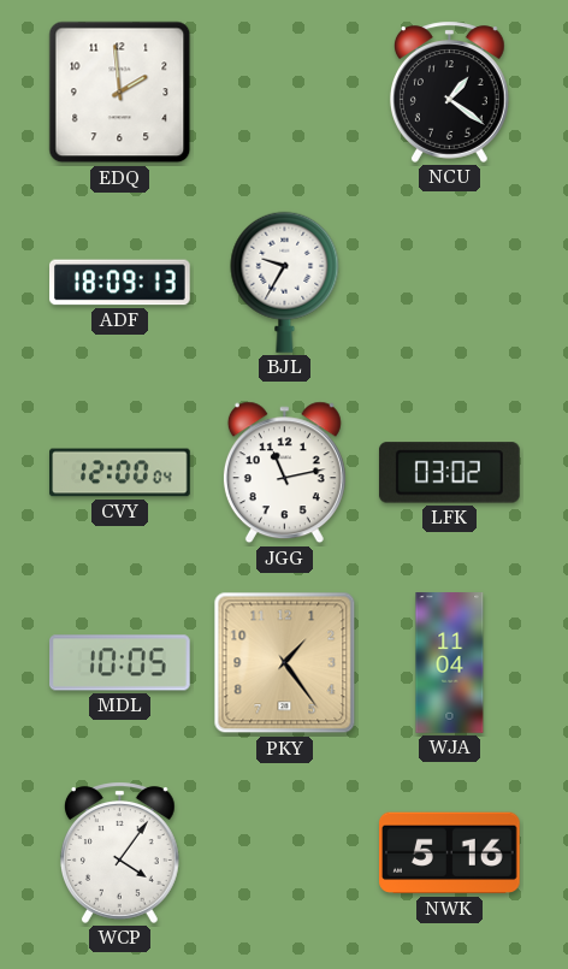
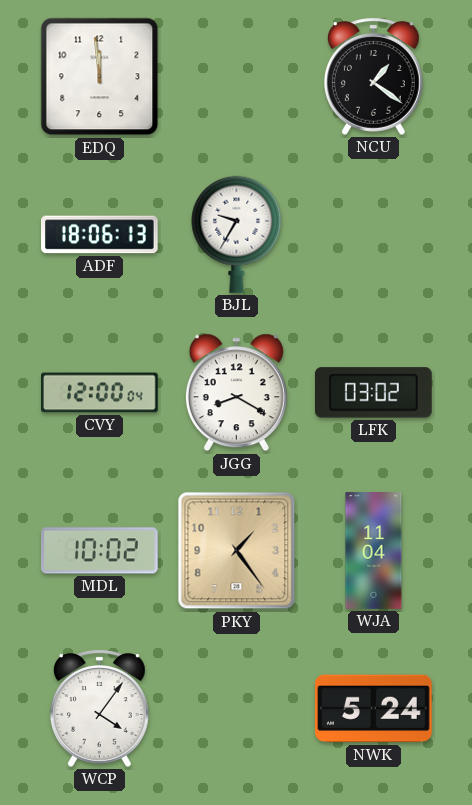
EDQ: 1:59 -> 11:59
ADF: 18:09 -> 18:06
JGG: 11:13 -> 8:20
MDL: 10:05 -> 10:02
NWK: 5:16 -> 5:24
